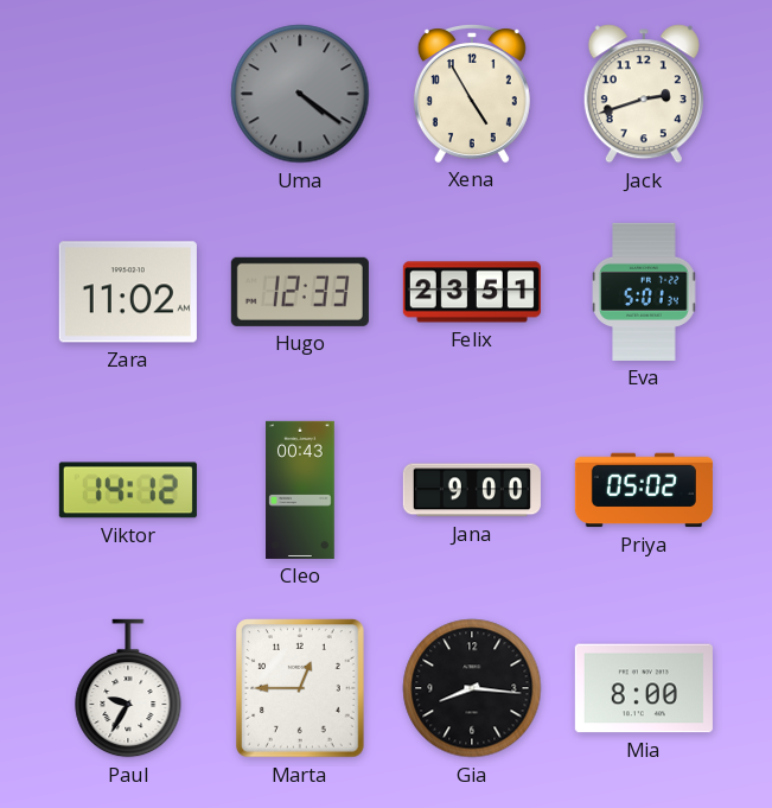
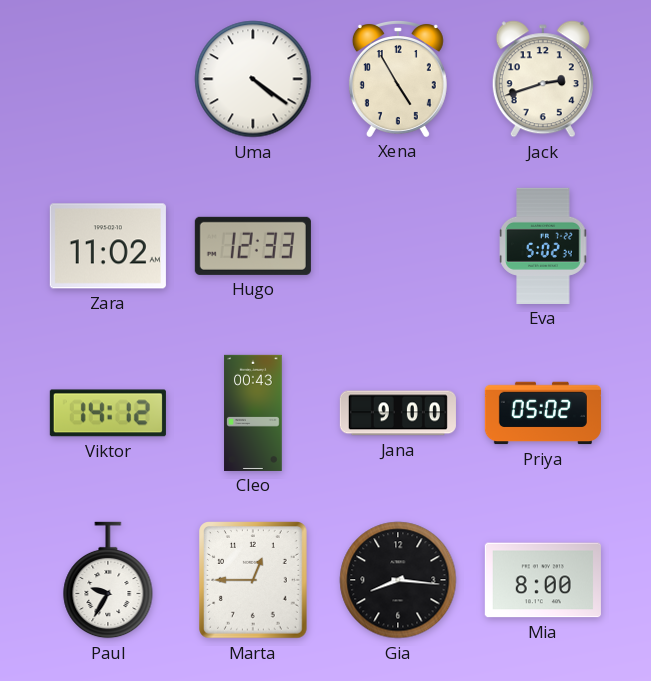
Uma dial: grey -> white
Felix: 23:51 -> none
Eva: 5:01 -> 5:02
